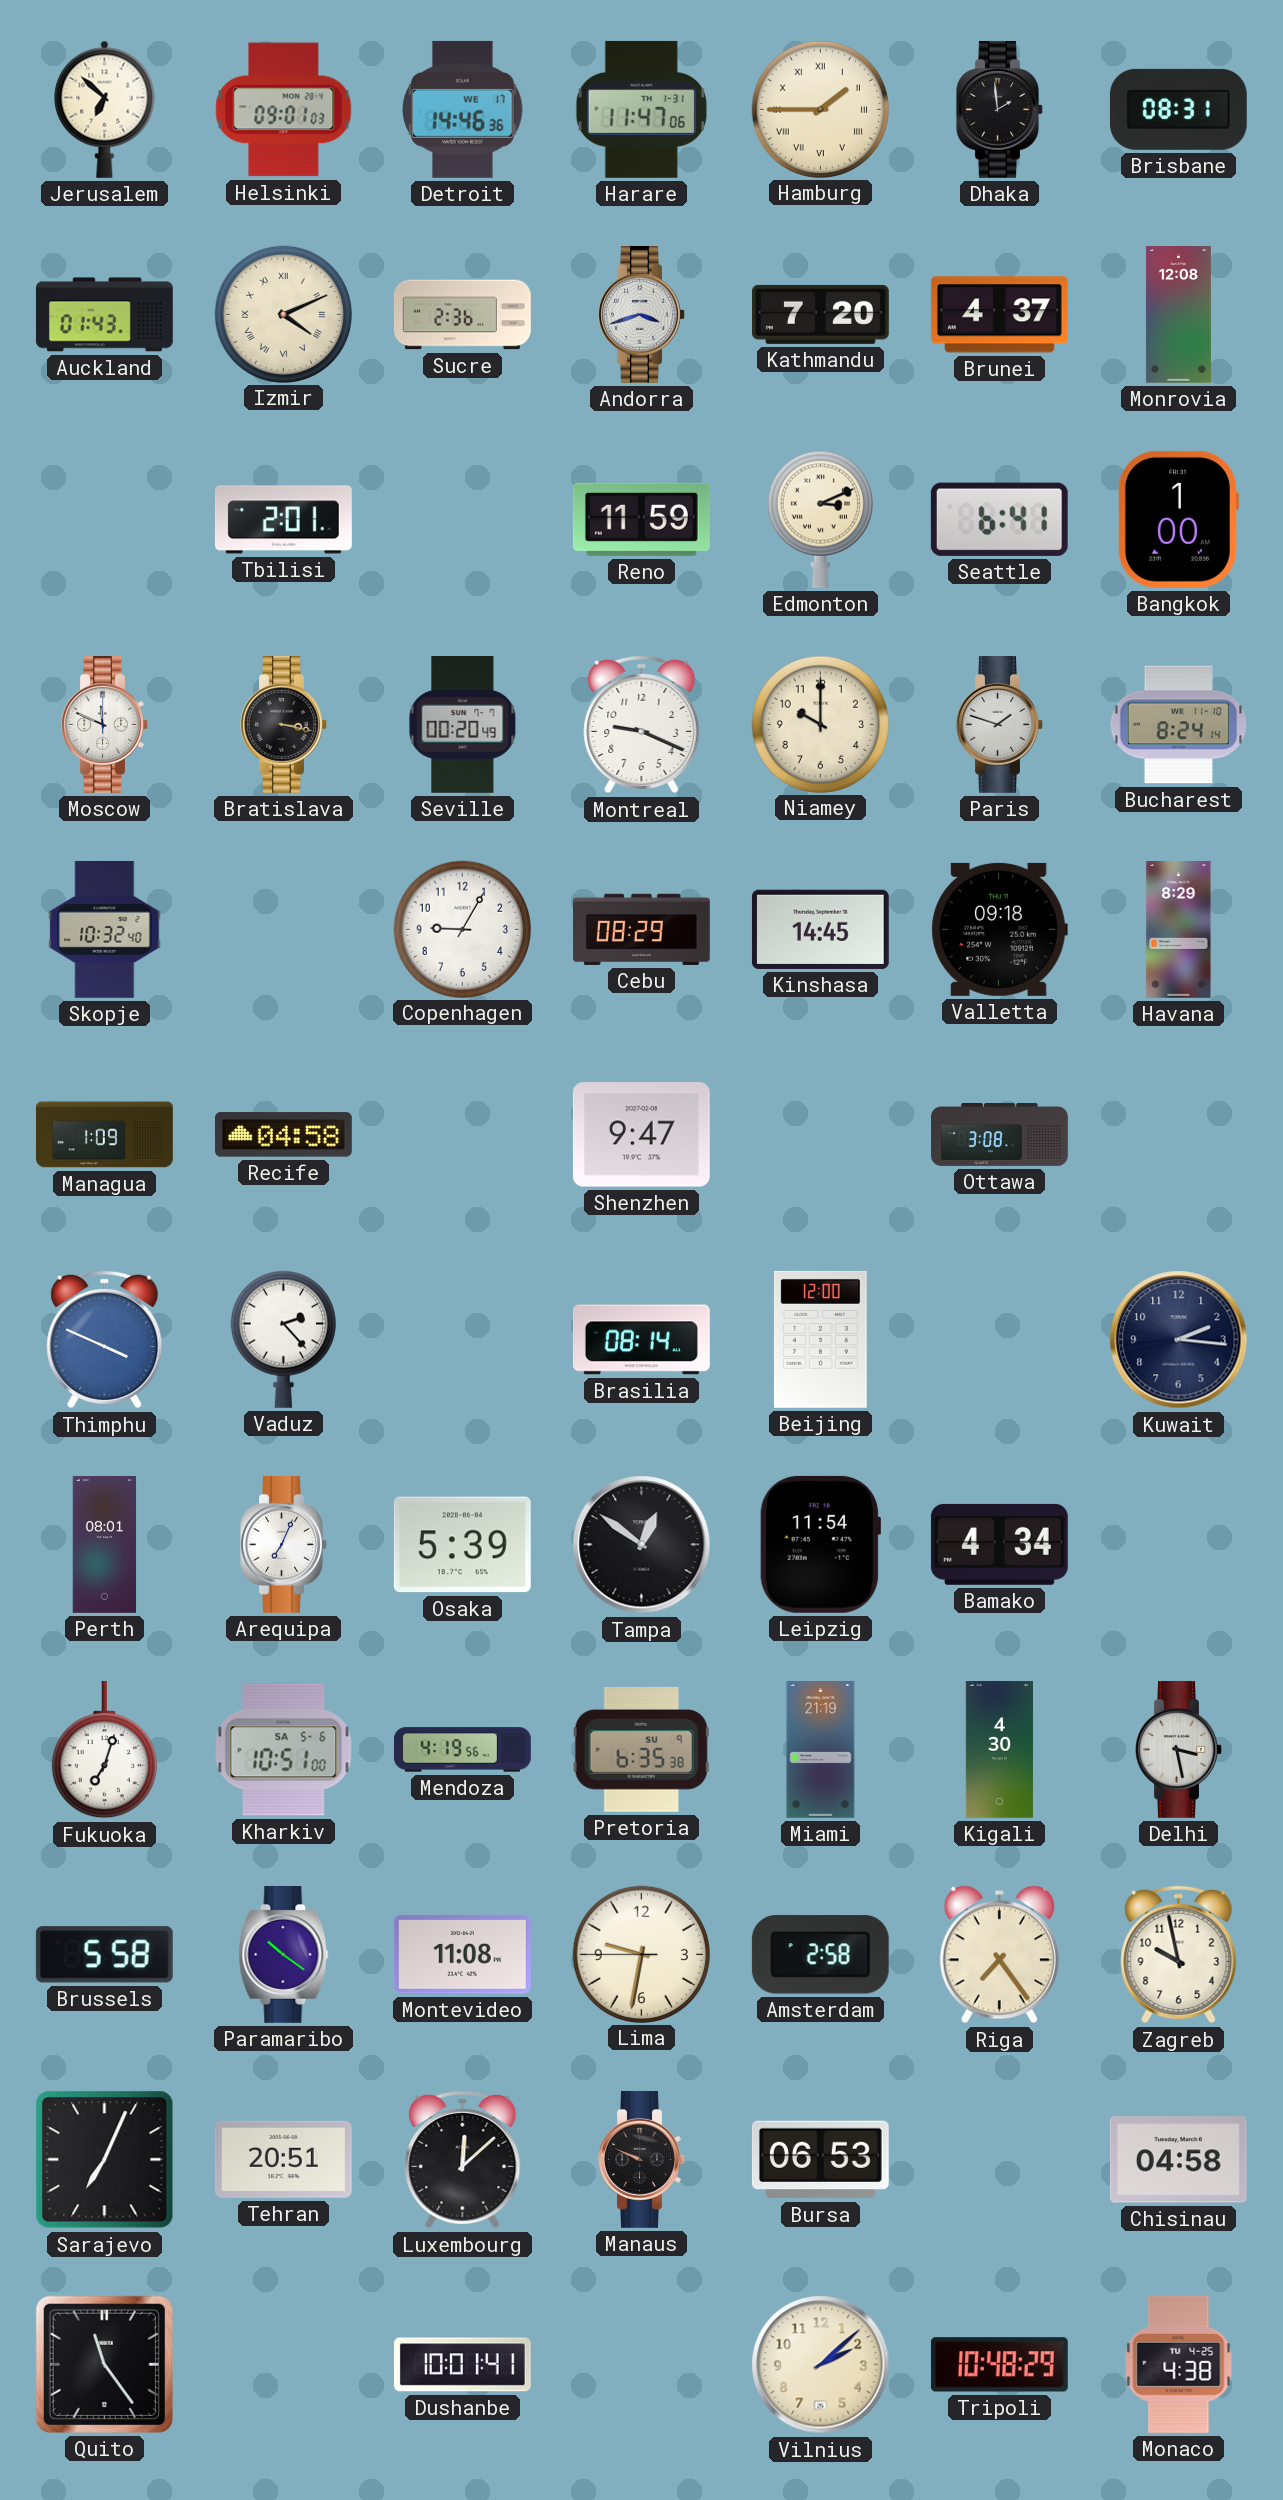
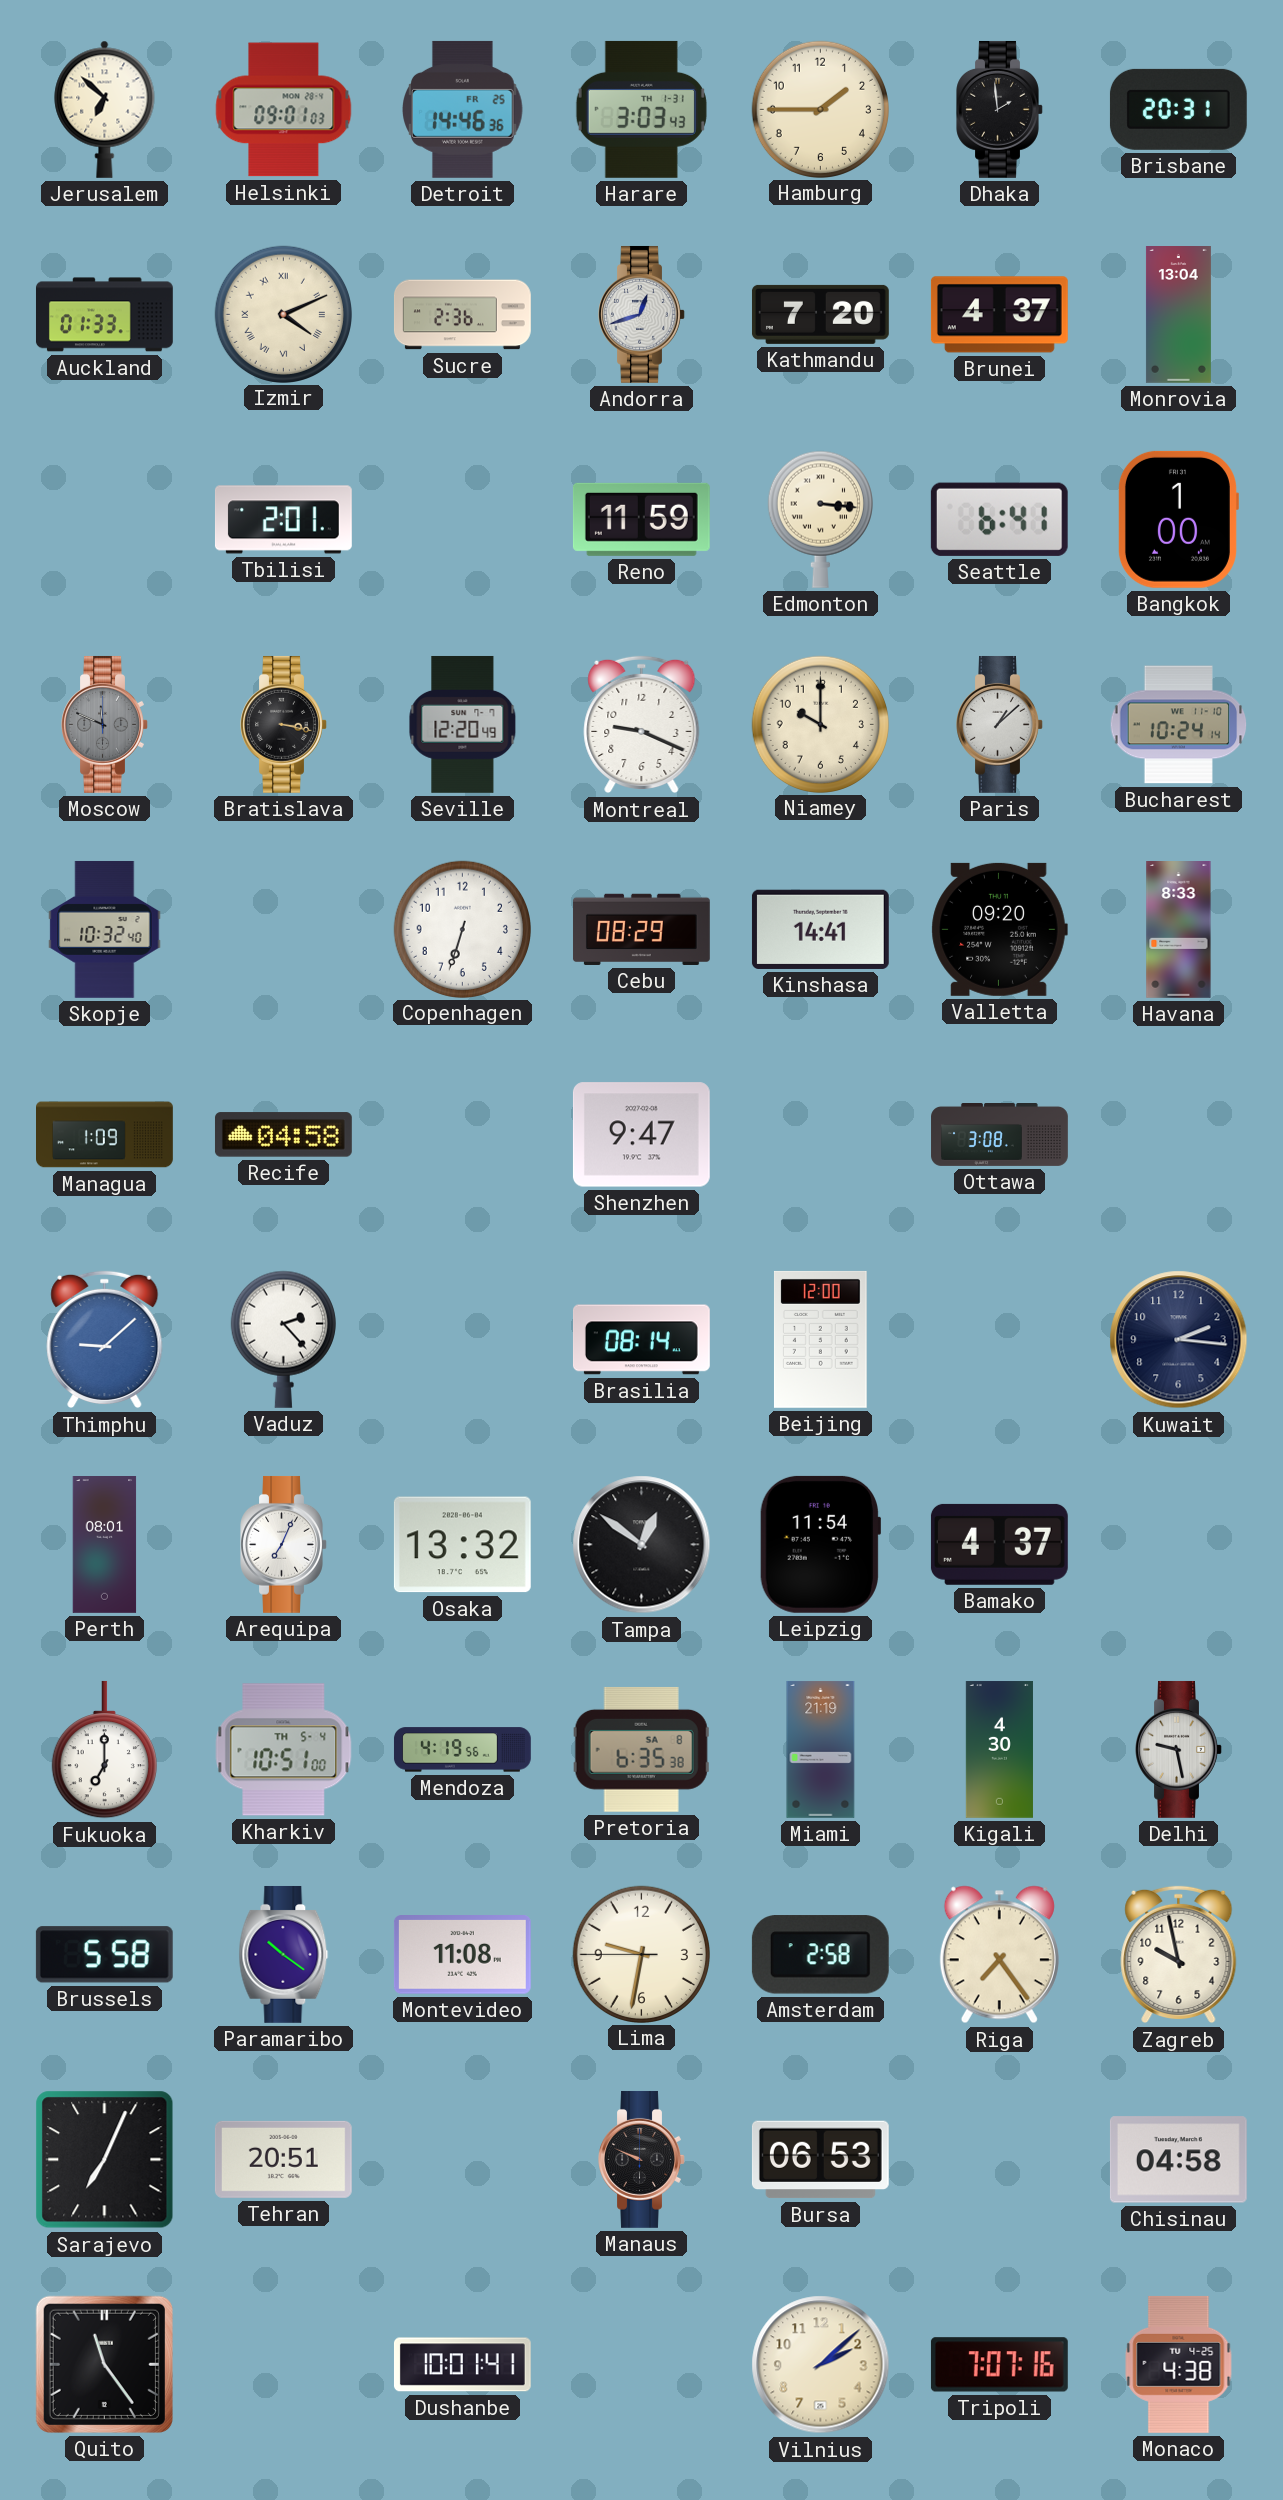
Detroit date: WE 17 -> FR 25
Harare: 11:47 -> 3:03
Hamburg numerals: Roman -> Arabic
Brisbane: 08:31 -> 20:31
Auckland: 01:43 -> 01:33
Andorra: 3:42 -> 12:42
Monrovia: 12:08 -> 13:04
Edmonton: 3:11 -> 3:16
Moscow dial: white -> grey
Seville: 00:20 -> 12:20
Paris: 1:48 -> 1:08
Bucharest: 8:24 -> 10:24
Copenhagen: 9:05 -> 6:33
Kinshasa: 14:45 -> 14:41
Valletta: 09:18 -> 09:20
Havana: 8:29 -> 8:33
Thimphu: 3:49 -> 9:08
Osaka: 5:39 -> 13:32
Bamako: 4:34 -> 4:37
Fukuoka: 7:03 -> 7:00
Kharkiv date: SA 5-6 -> TH 5-4
Pretoria date: SU 9 -> SA 8
Delhi: 3:28 -> 9:28
Luxembourg: 12:08 -> none
Tripoli: 10:48 -> 7:07
